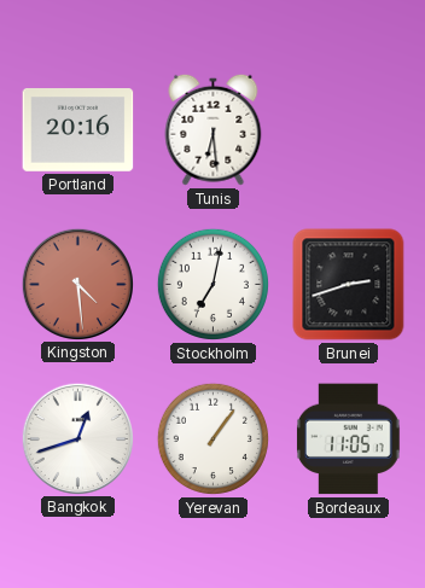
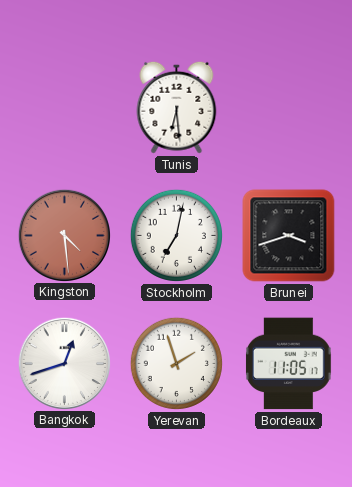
Portland: 20:16 -> none
Brunei: 2:42 -> 3:42
Yerevan: 1:06 -> 1:57
